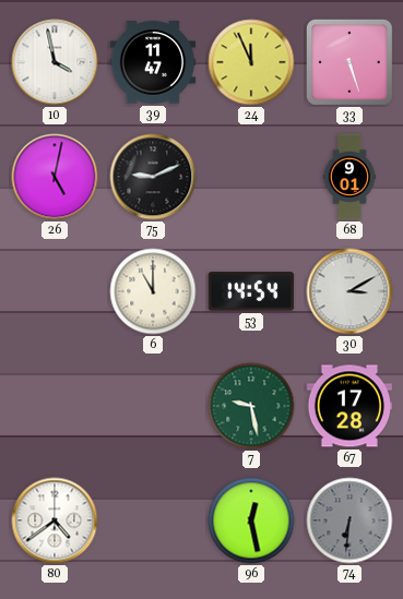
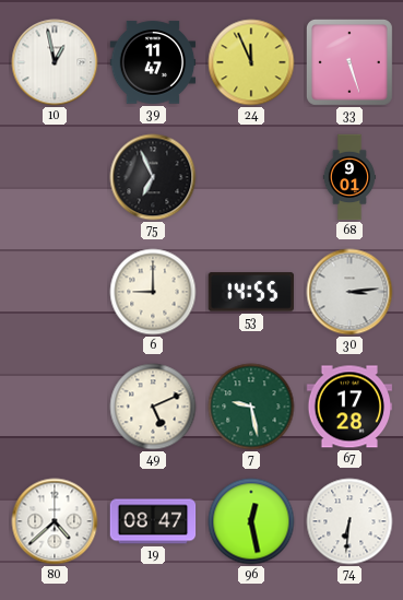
10: 3:58 -> 12:58
26: 5:02 -> none
75: 9:11 -> 6:56
6: 11:00 -> 9:00
53: 14:54 -> 14:55
30: 3:10 -> 3:14
49: none -> 5:11
80: 4:39 -> 4:38
19: none -> 08:47
74 dial: grey -> white
